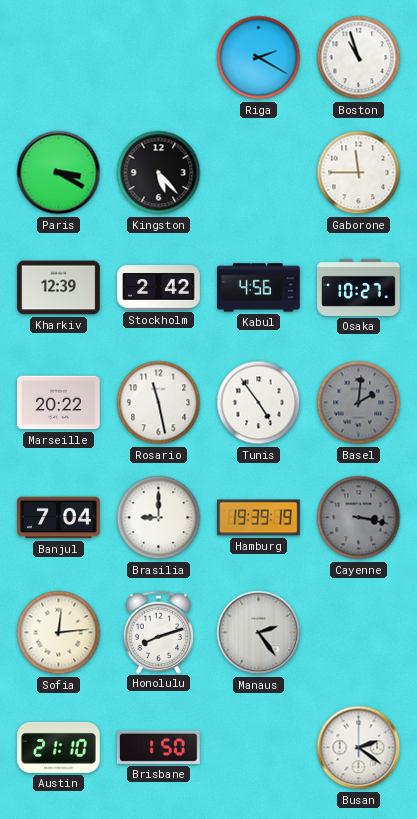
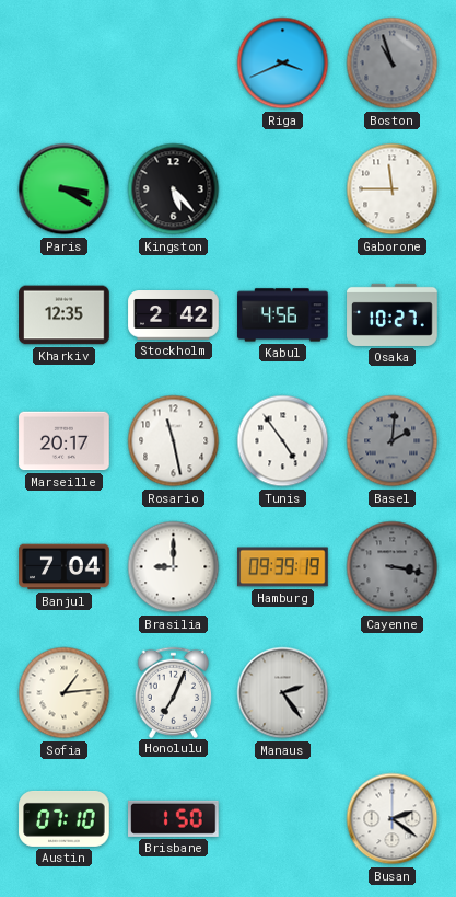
Riga: 2:20 -> 3:41
Boston dial: white -> grey
Kharkiv: 12:39 -> 12:35
Marseille: 20:22 -> 20:17
Hamburg: 19:39 -> 09:39
Sofia: 12:14 -> 1:14
Honolulu: 8:12 -> 7:04
Austin: 21:10 -> 07:10
